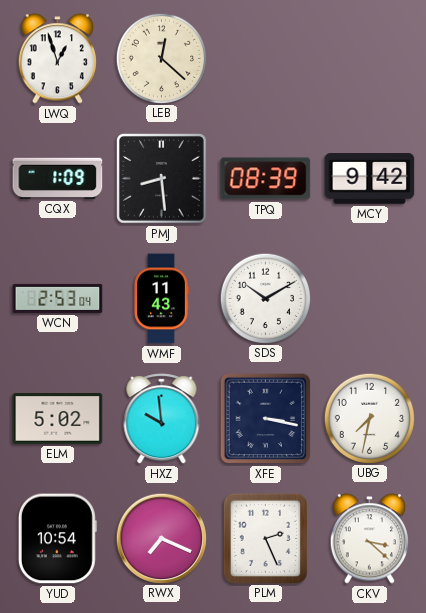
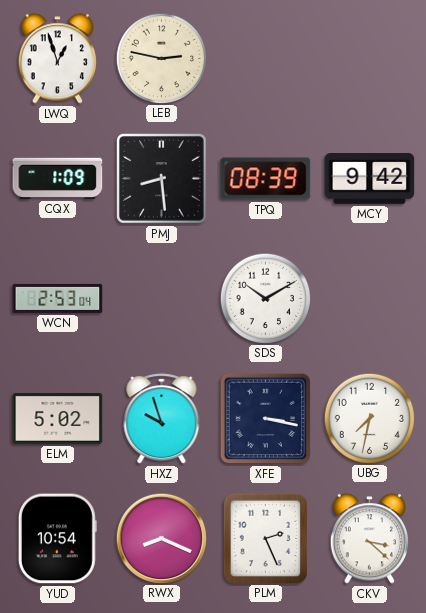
LEB: 12:22 -> 2:47
WMF: 11:43 -> none
HXZ: 9:59 -> 9:57
RWX: 7:19 -> 8:19
